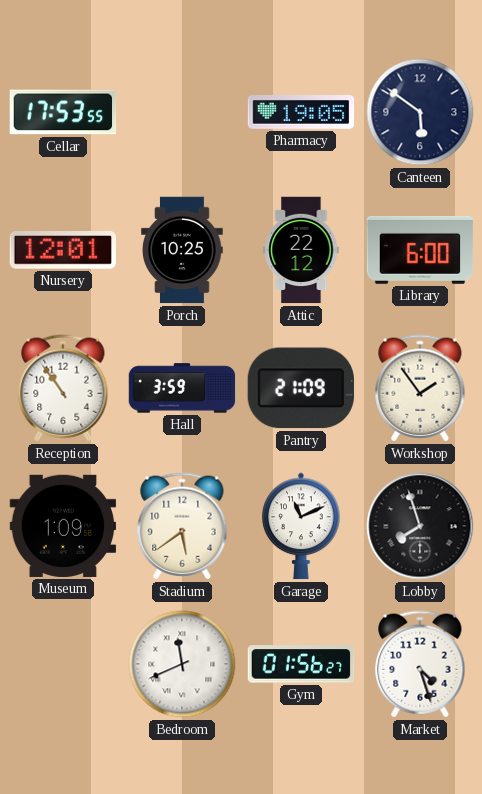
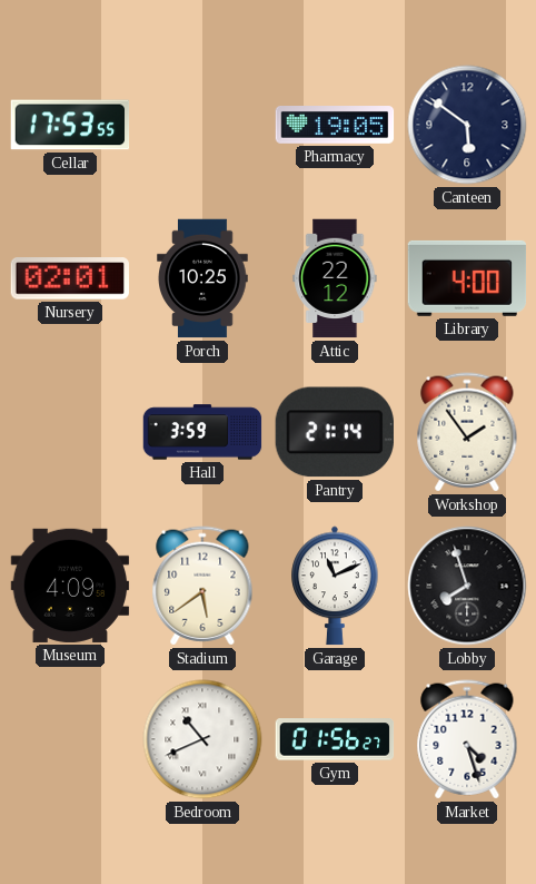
Nursery: 12:01 -> 02:01
Library: 6:00 -> 4:00
Reception: 10:54 -> none
Pantry: 21:09 -> 21:14
Museum: 1:09 -> 4:09
Bedroom: 11:41 -> 10:41
